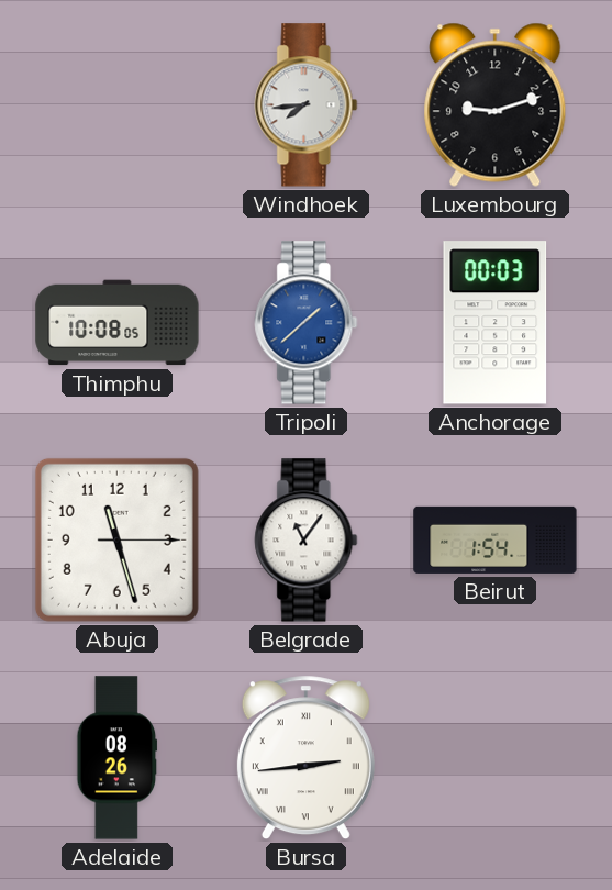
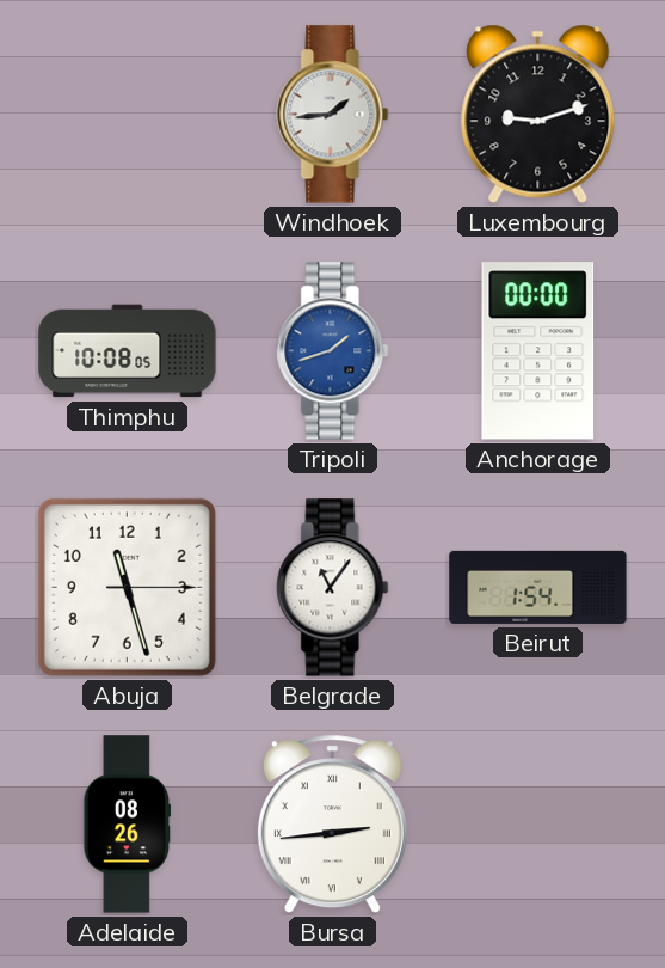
Windhoek: 7:44 -> 1:44
Tripoli: 1:38 -> 1:42
Anchorage: 00:03 -> 00:00
